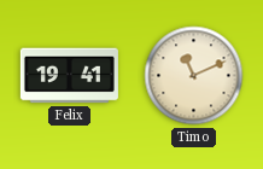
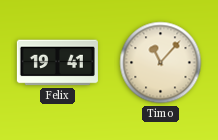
Timo: 11:11 -> 11:07
